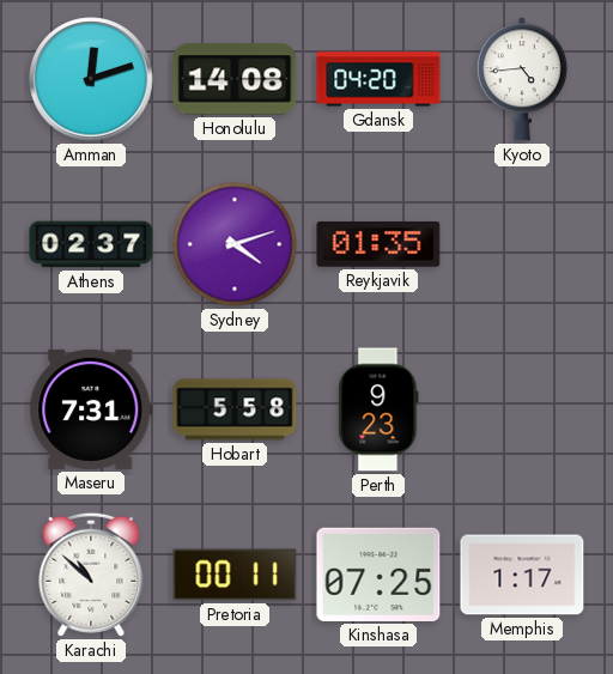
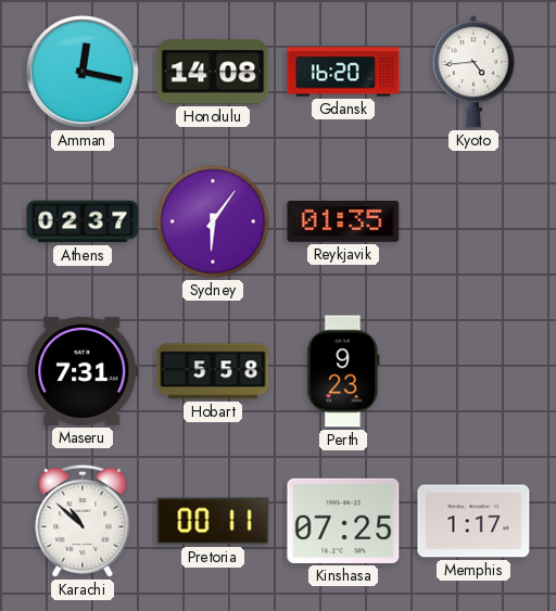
Amman: 12:12 -> 12:17
Gdansk: 04:20 -> 16:20
Sydney: 4:12 -> 6:06
